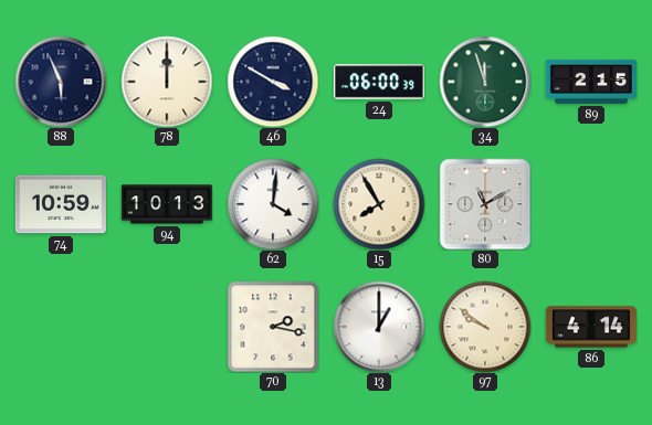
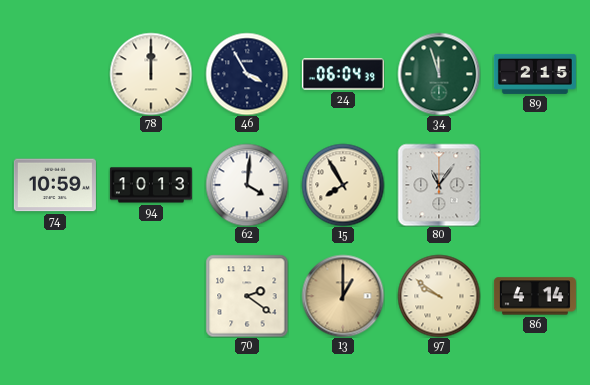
88: 5:56 -> none
46: 3:50 -> 3:55
24: 06:00 -> 06:04
80: 11:10 -> 11:06
70: 2:17 -> 2:21
13 dial: white -> champagne
